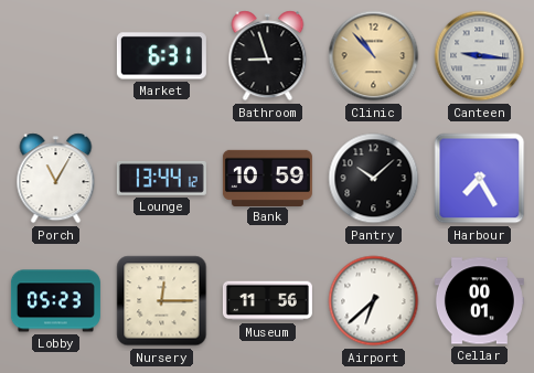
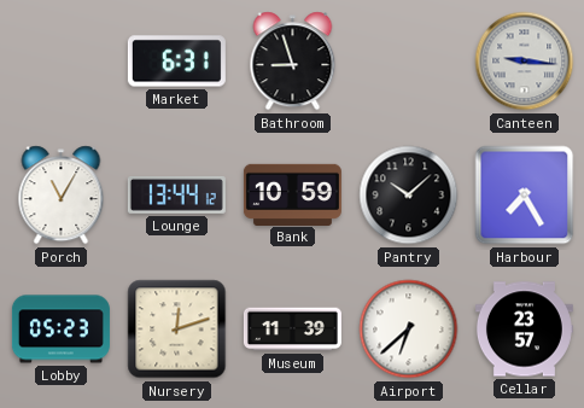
Clinic: 10:53 -> none
Nursery: 12:15 -> 12:12
Museum: 11:56 -> 11:39
Cellar: 00:01 -> 23:57
